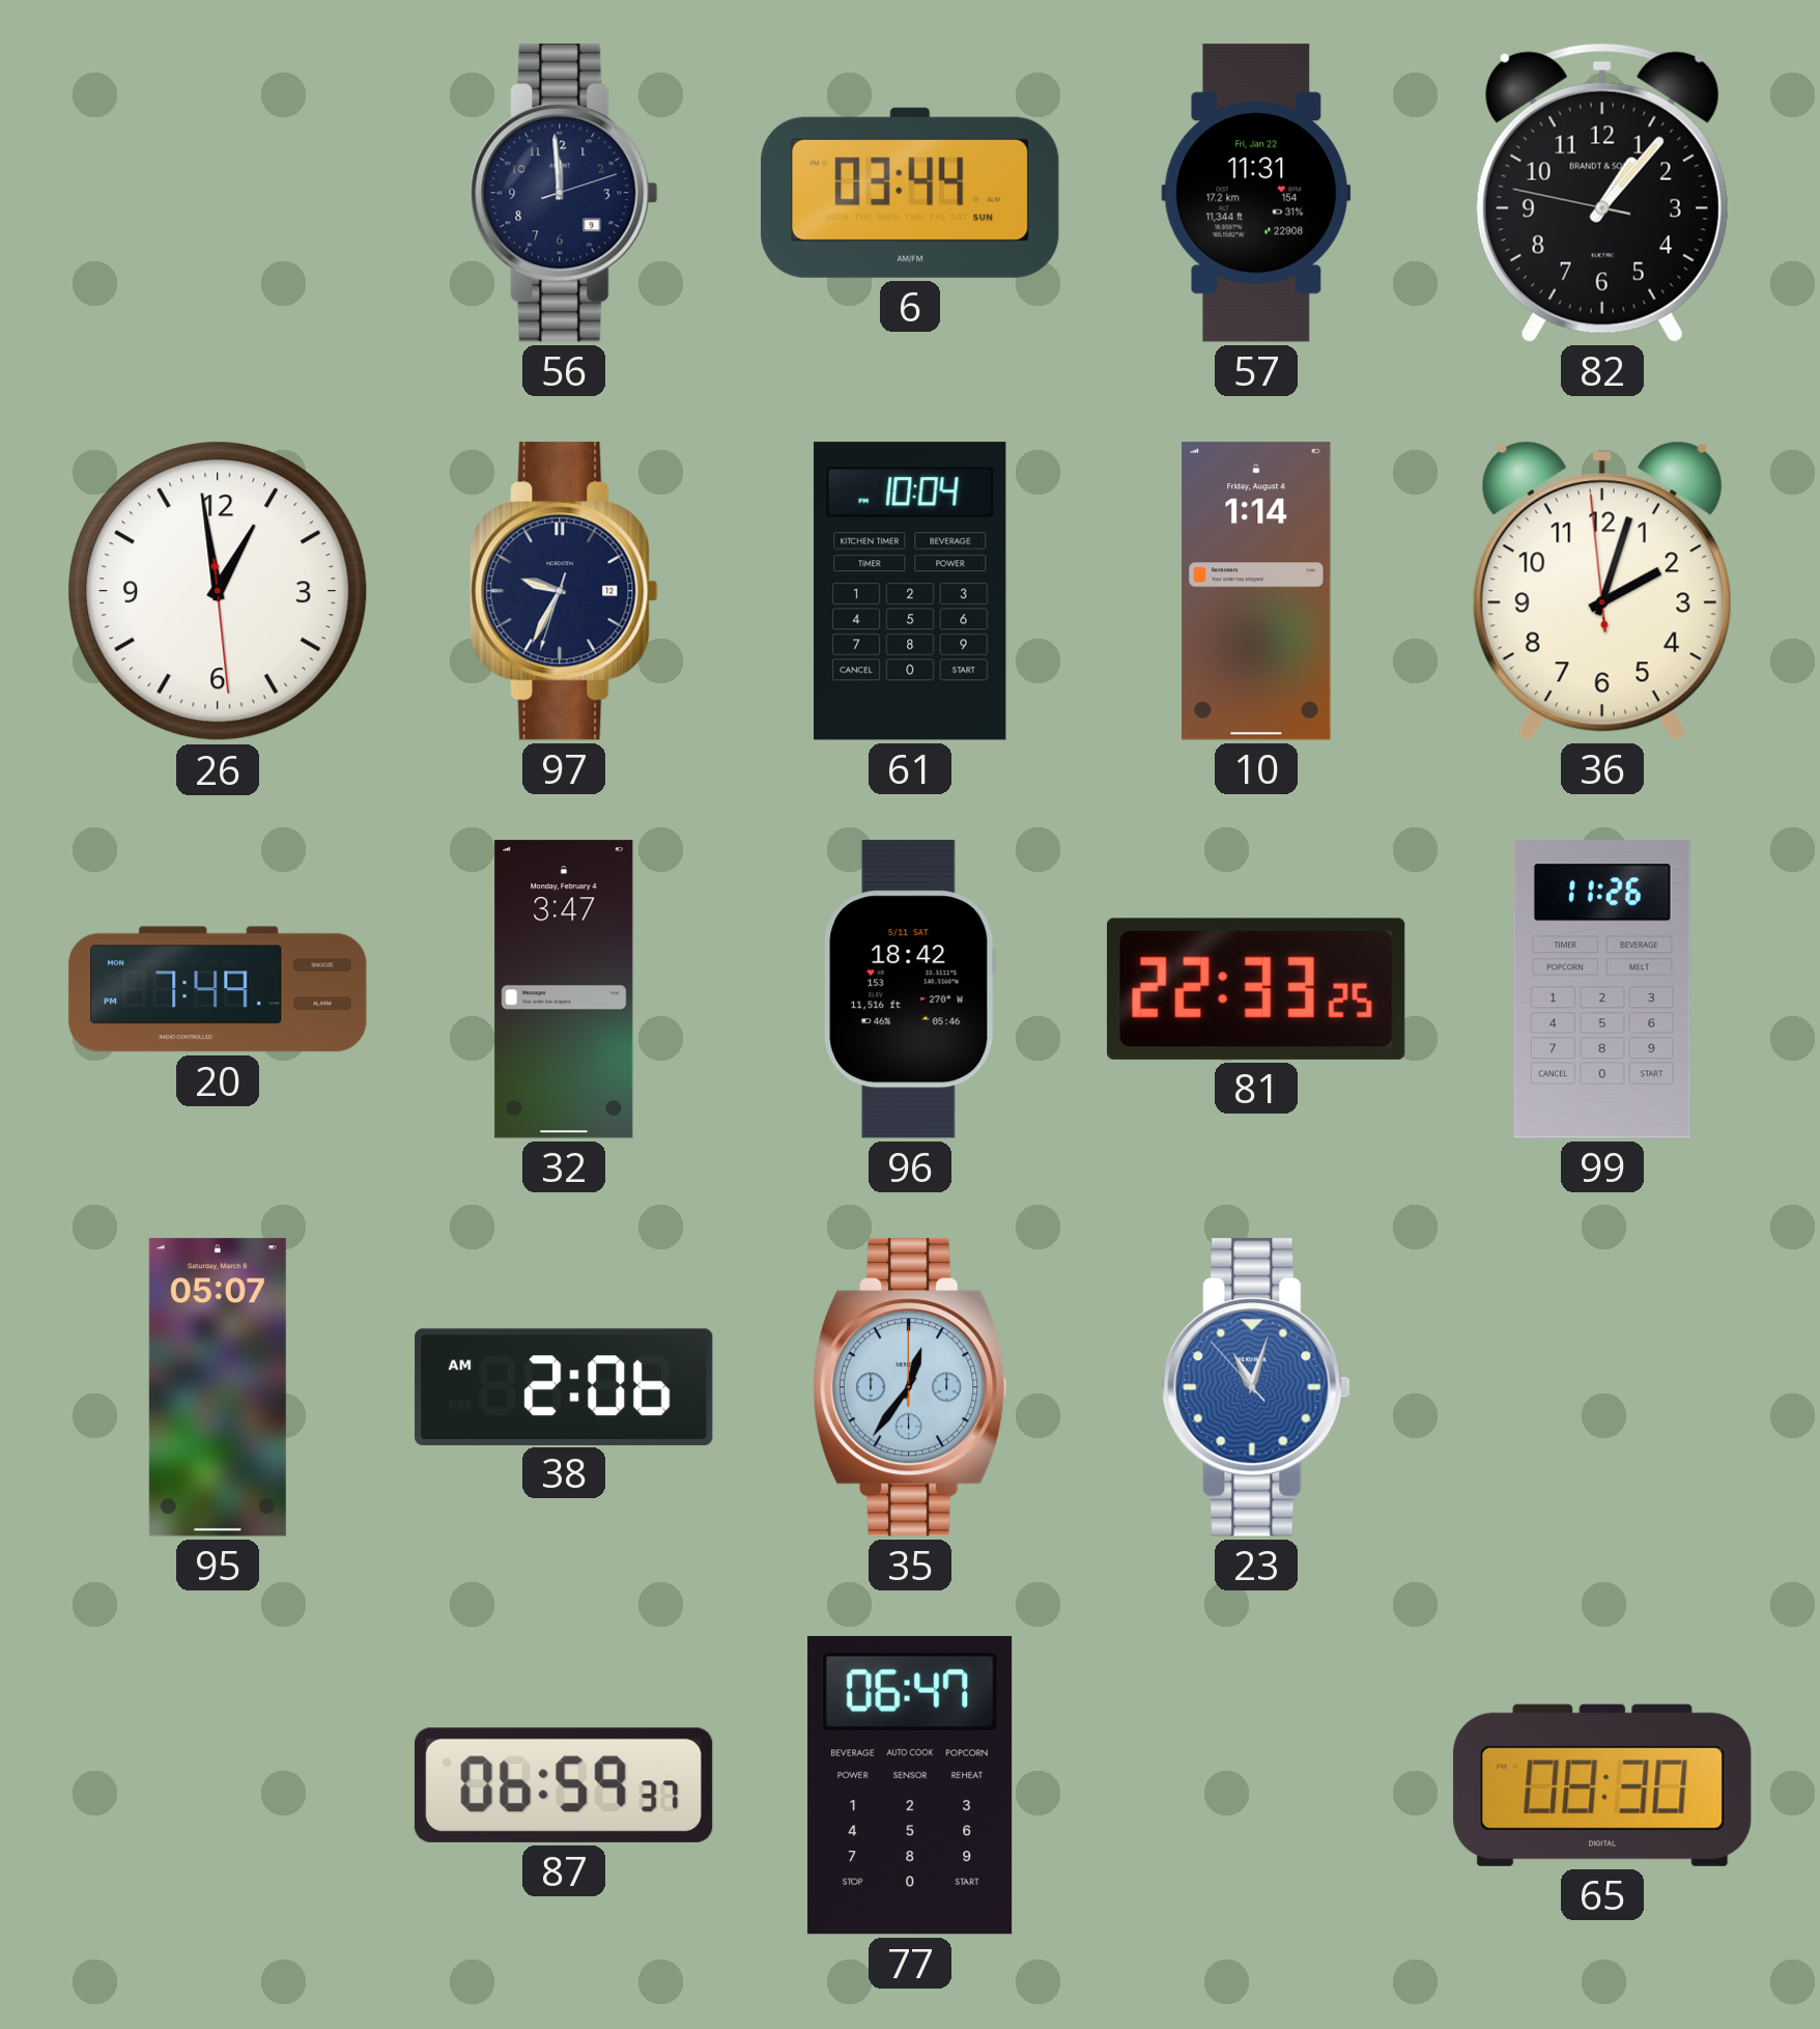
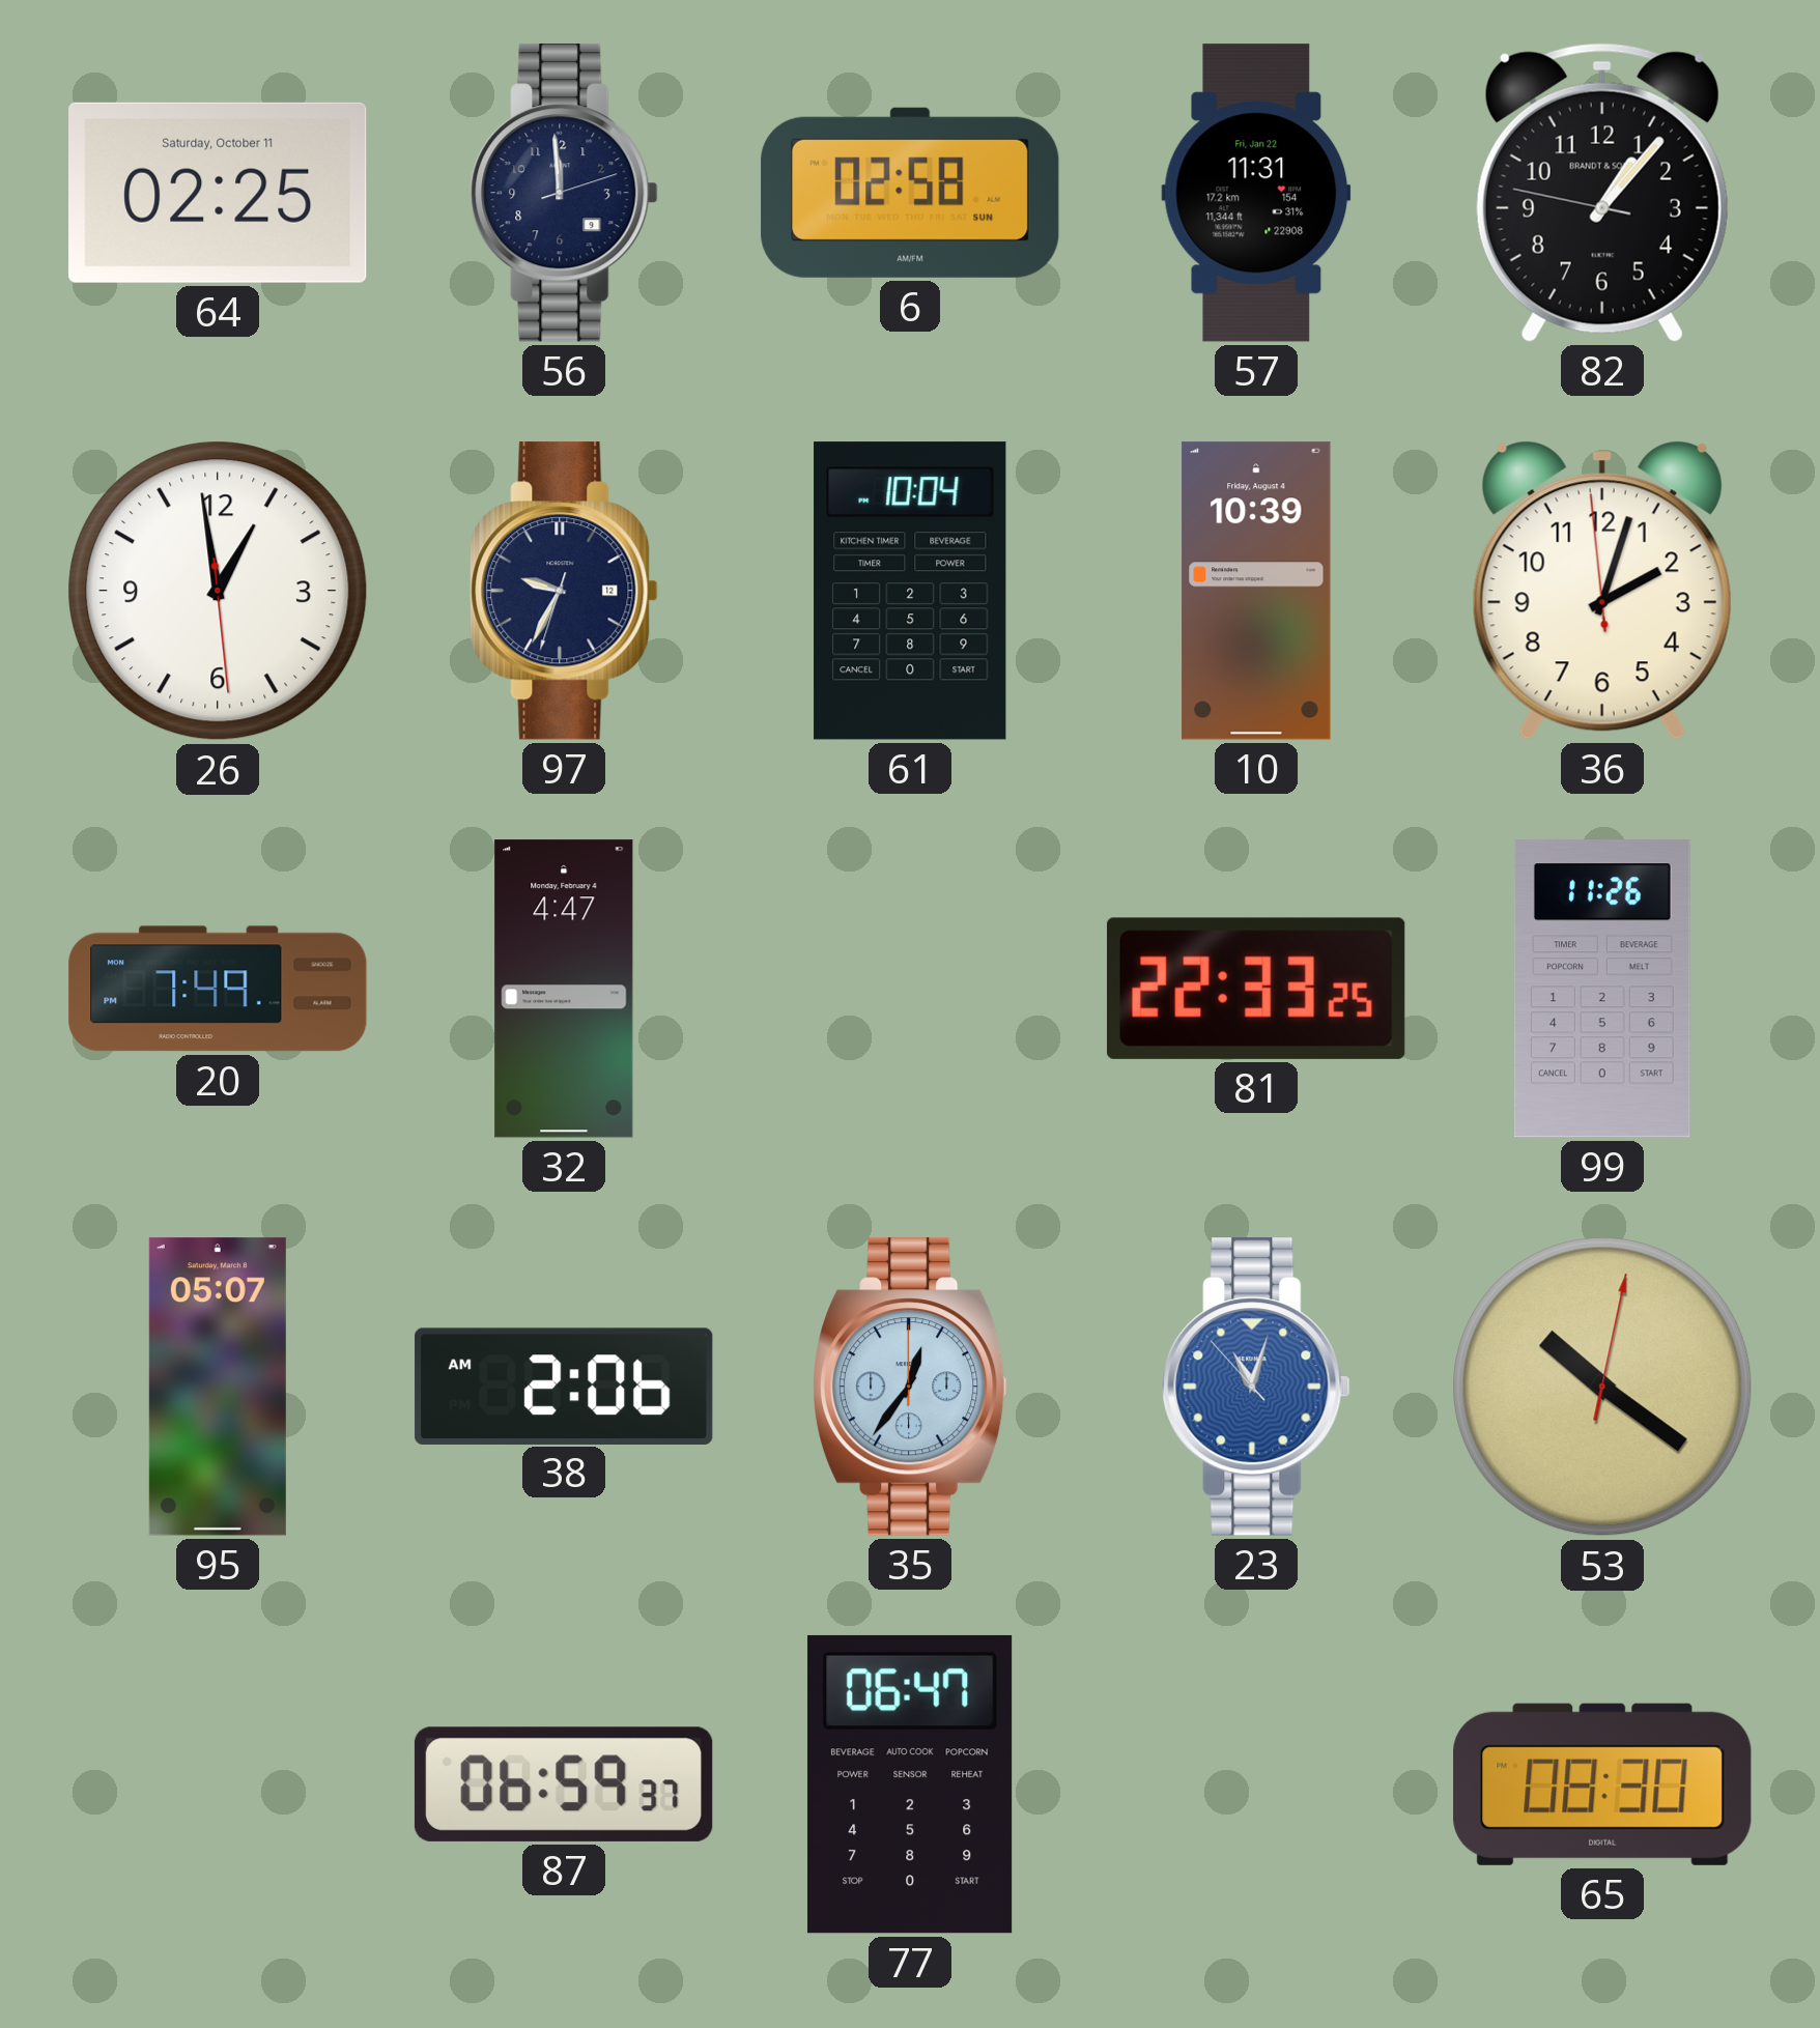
64: none -> 02:25
6: 03:44 -> 02:58
10: 1:14 -> 10:39
32: 3:47 -> 4:47
96: 18:42 -> none
53: none -> 10:21
